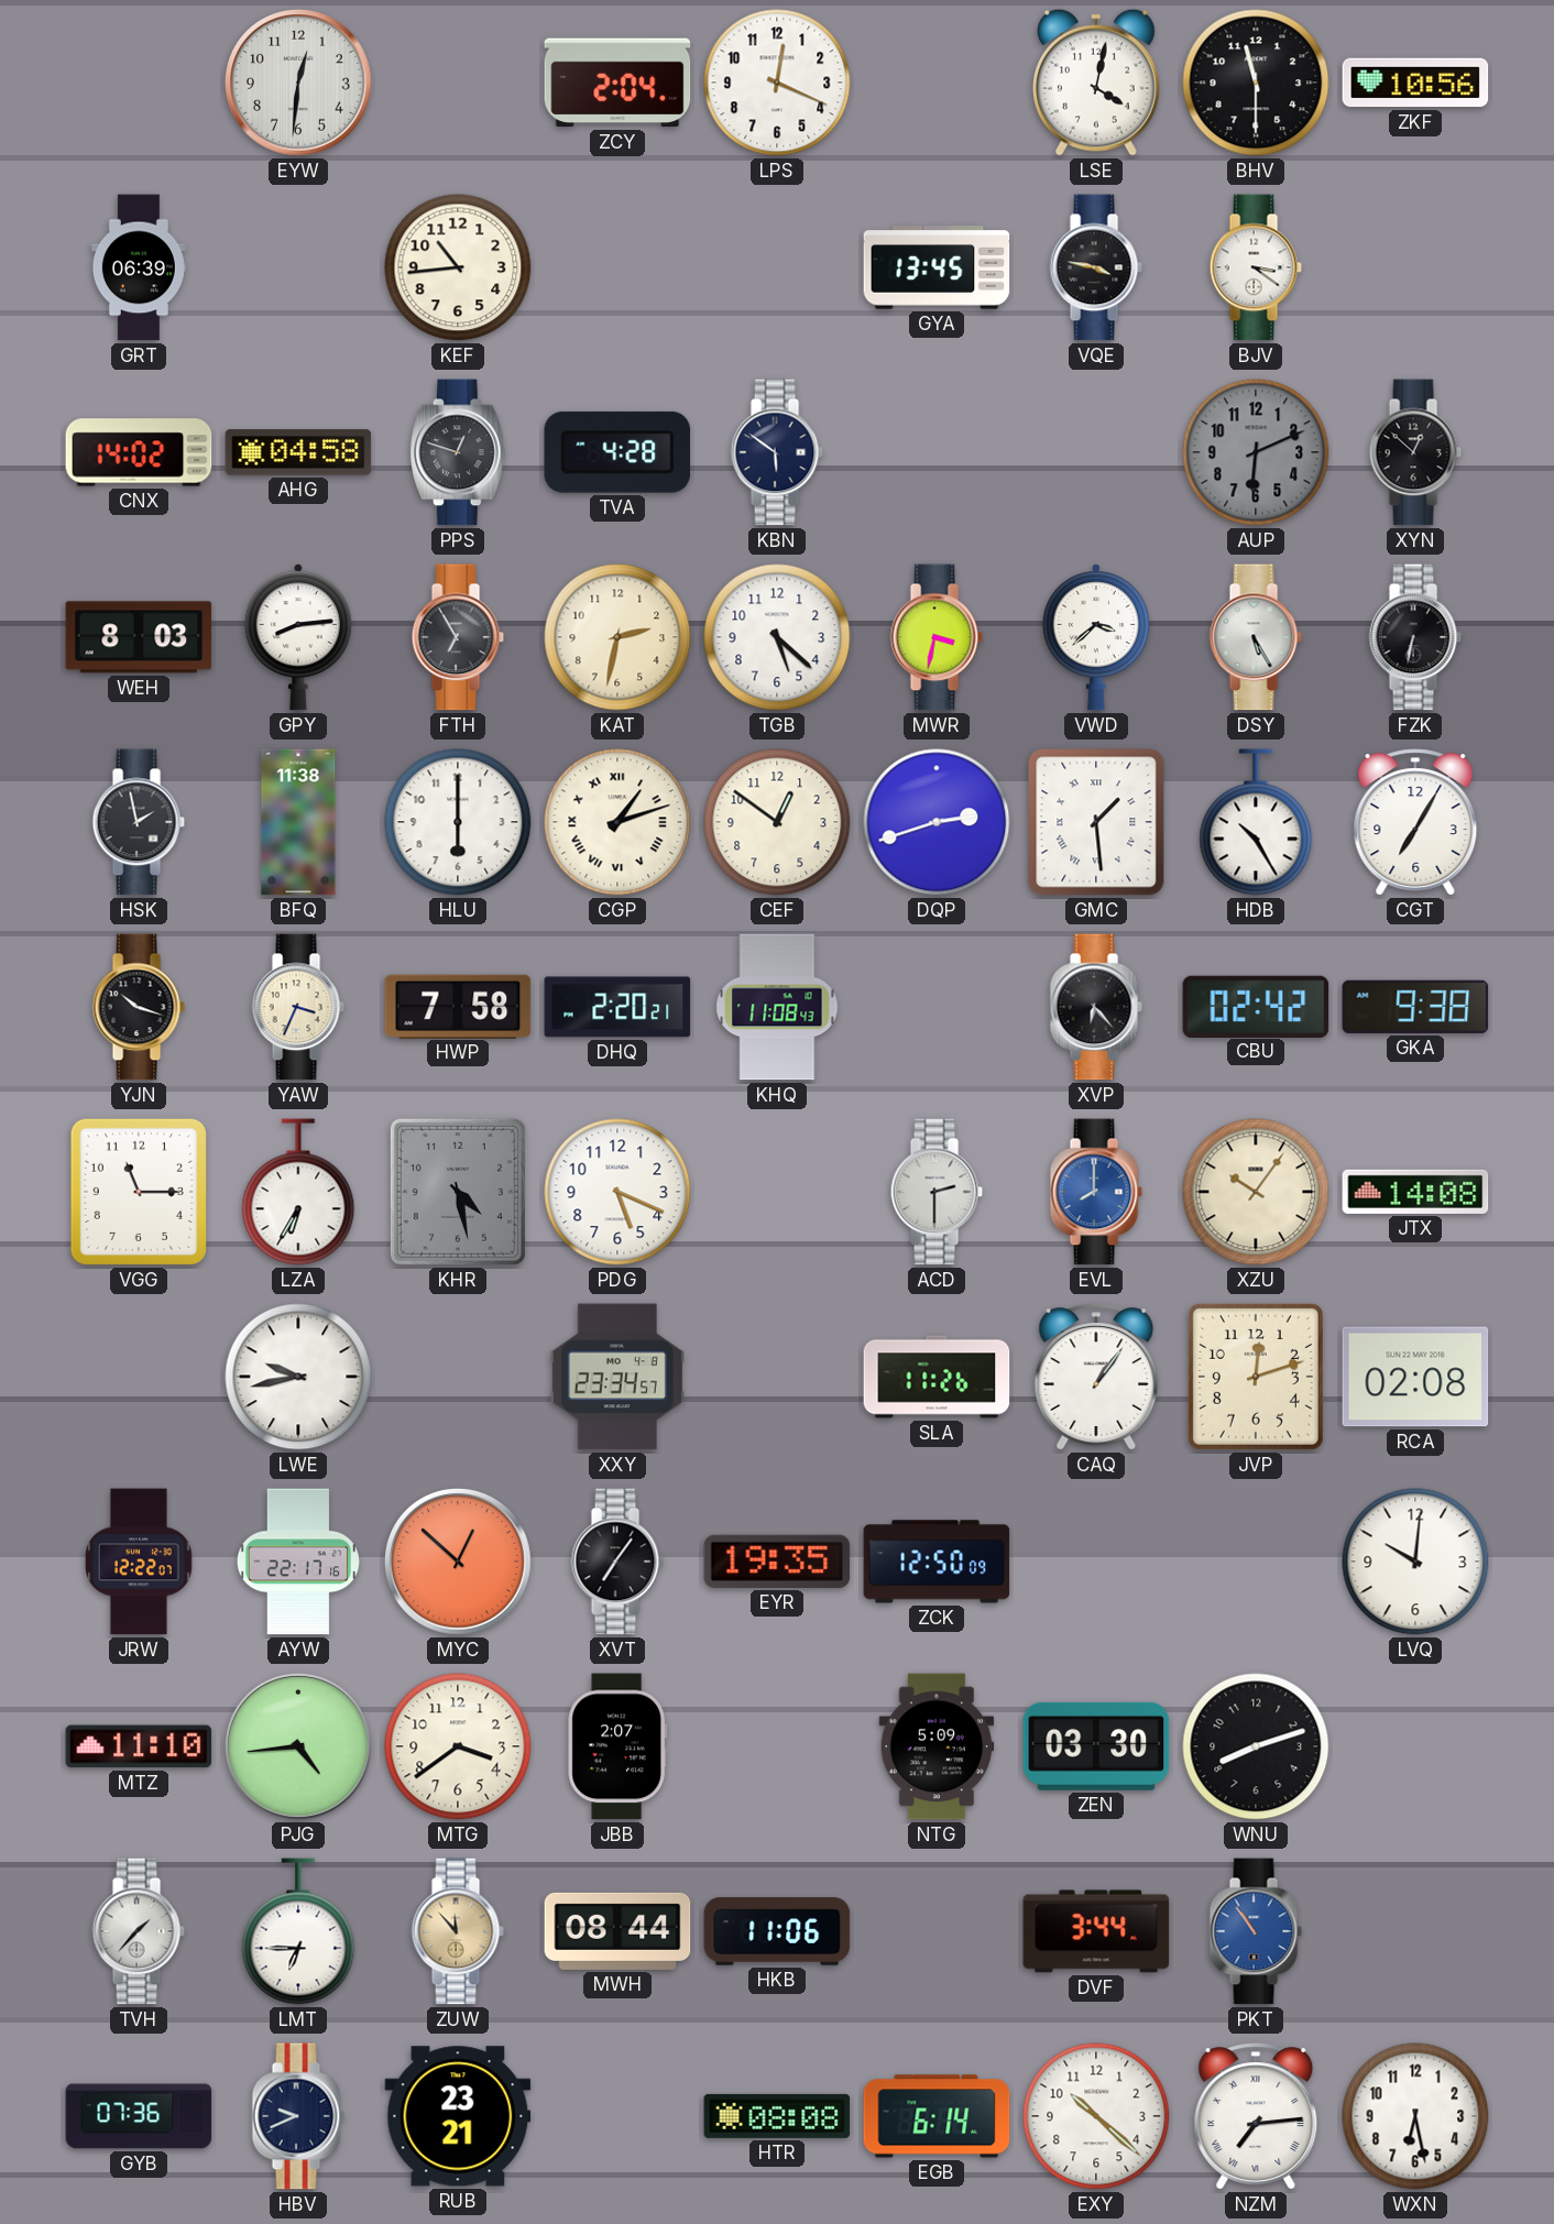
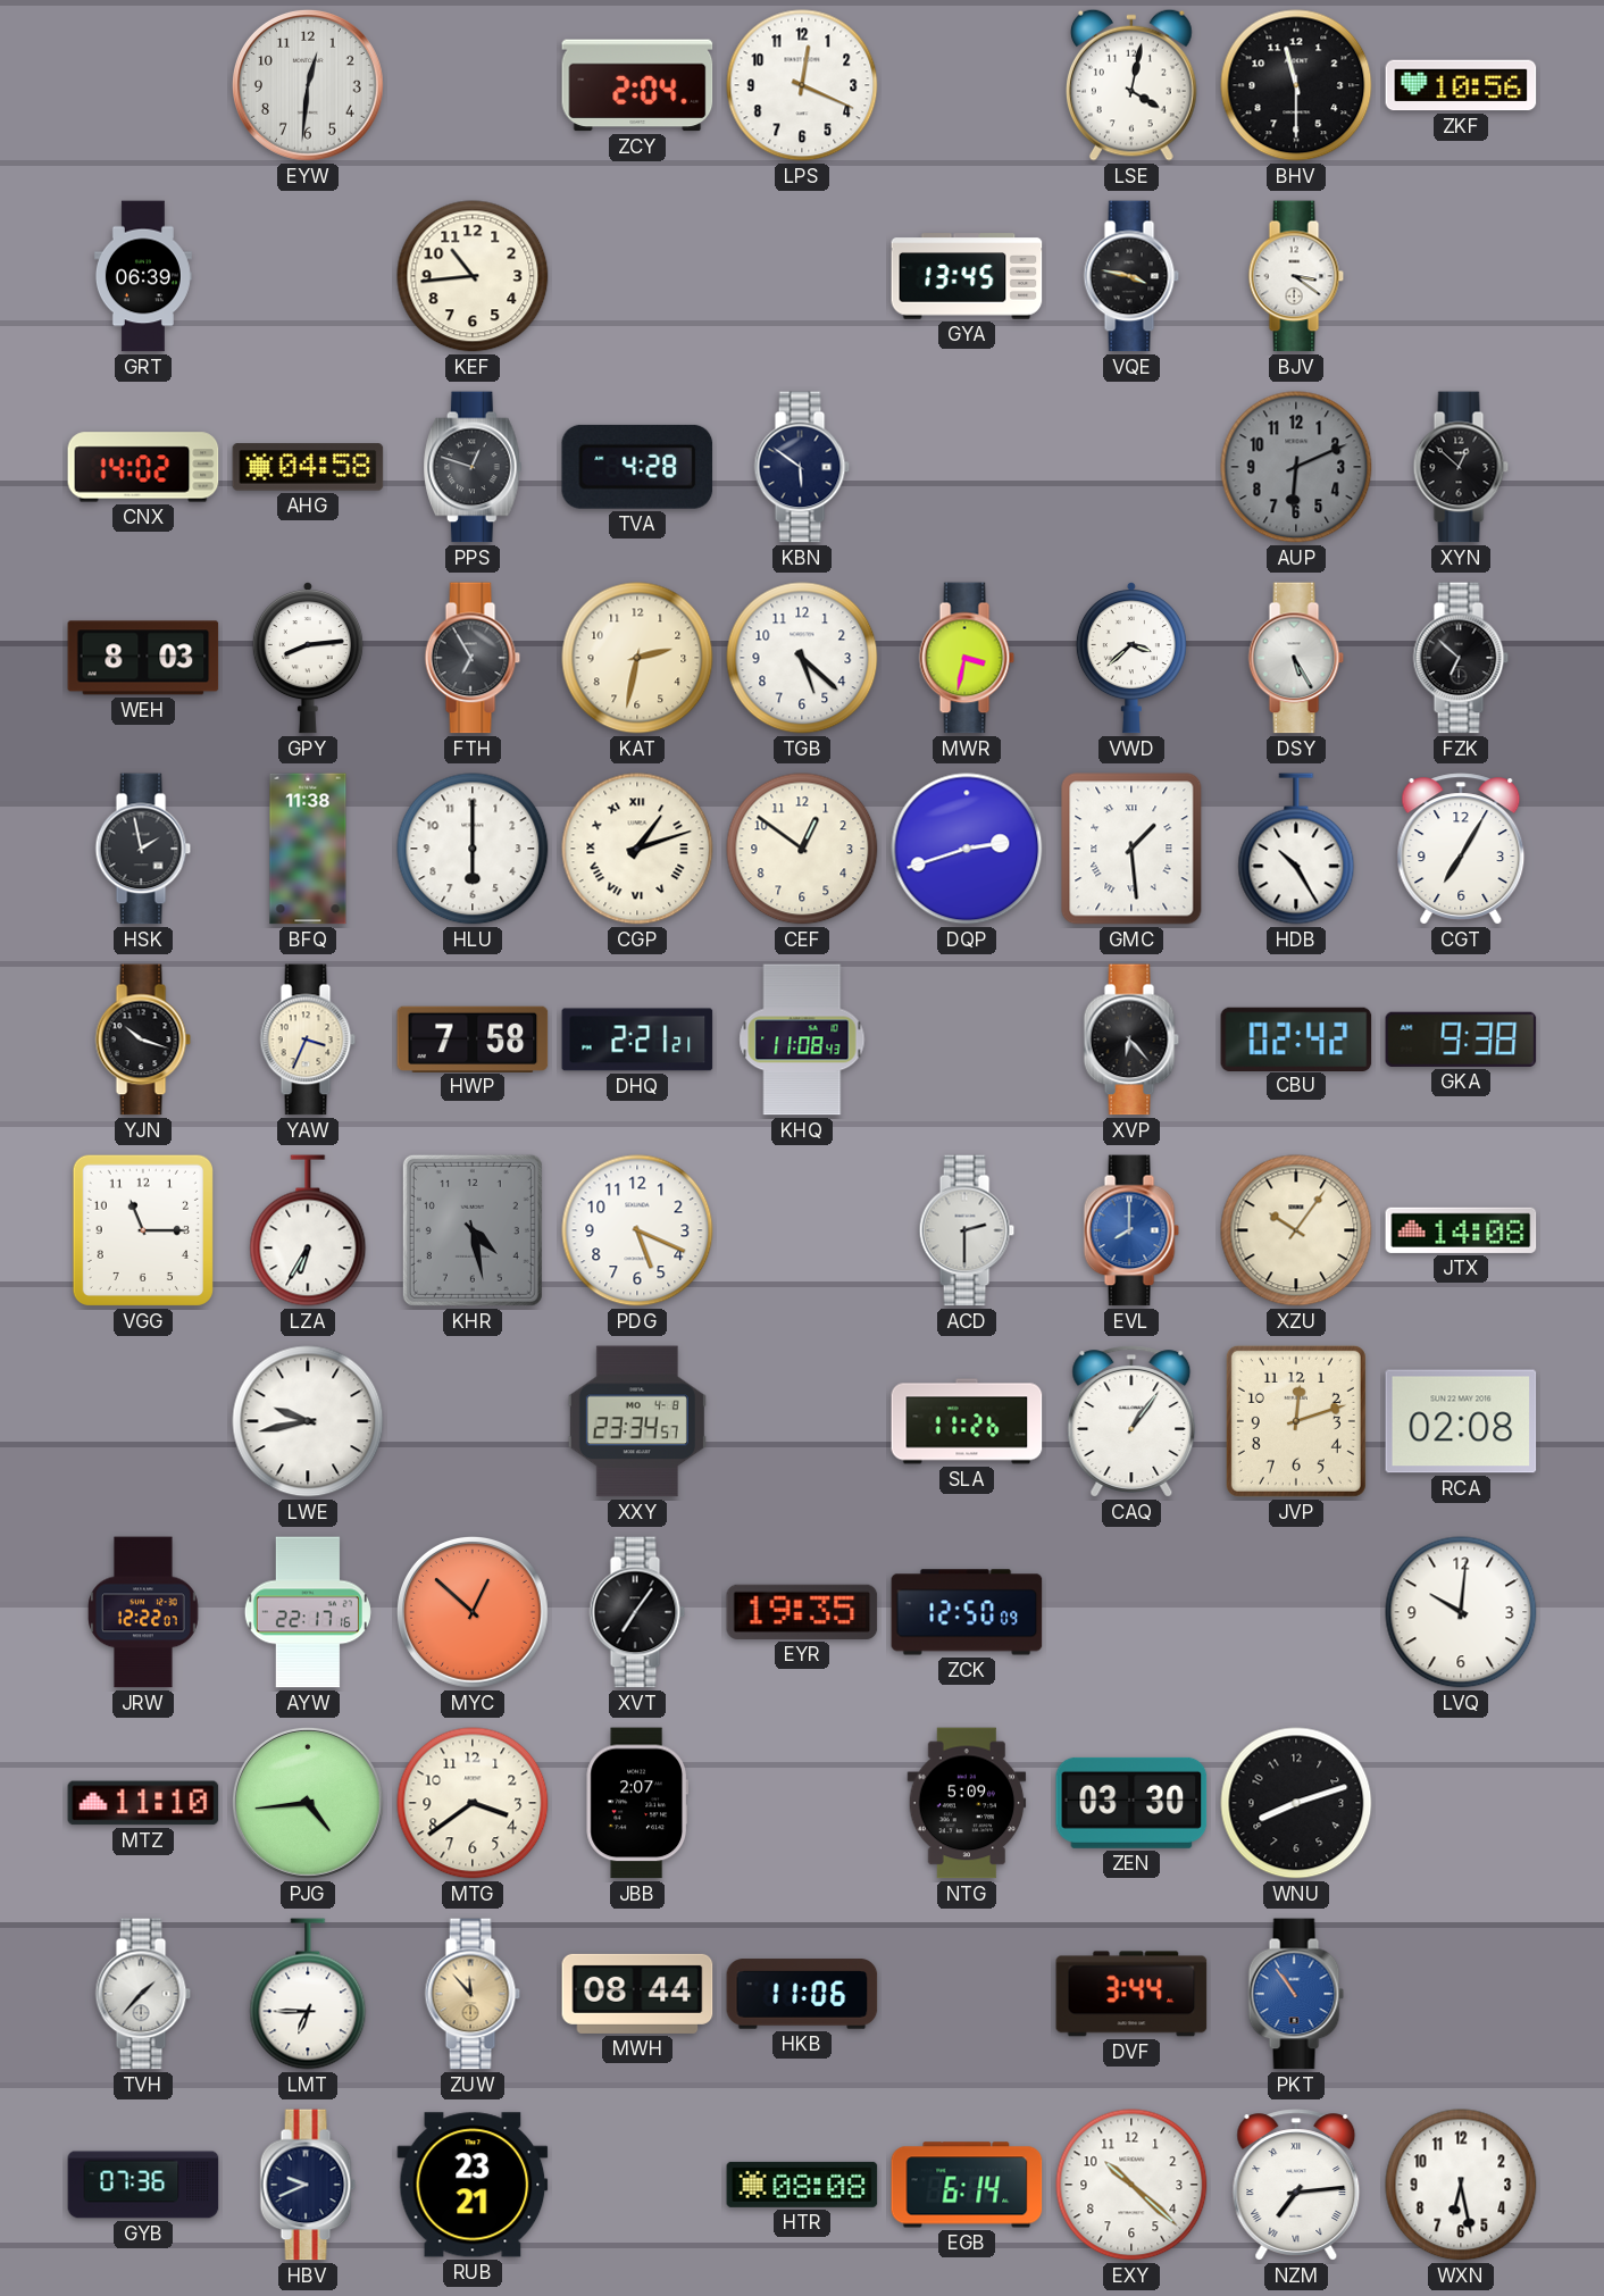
FZK: 6:32 -> 6:52
DHQ: 2:20 -> 2:21
